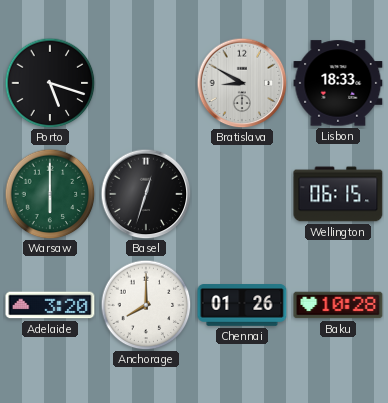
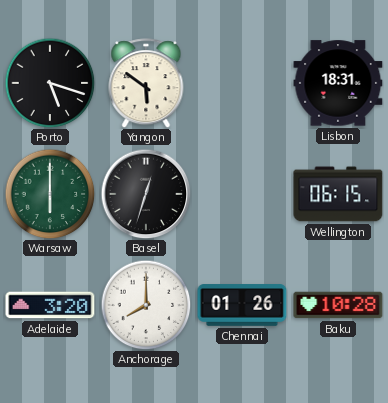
Yangon: none -> 5:51
Bratislava: 8:50 -> none
Lisbon: 18:33 -> 18:31
